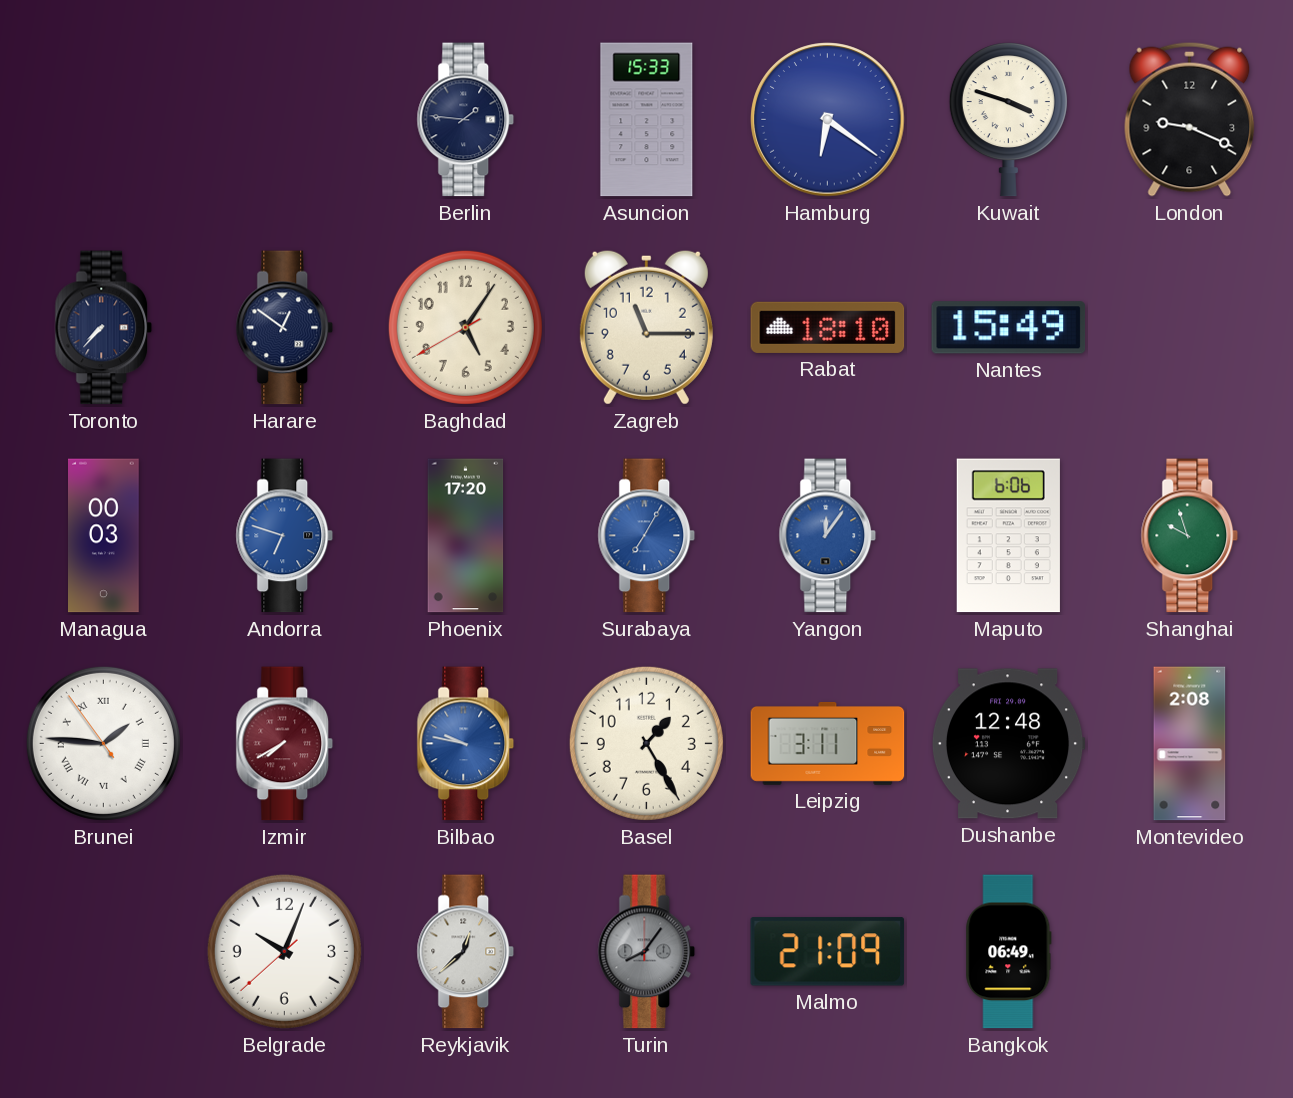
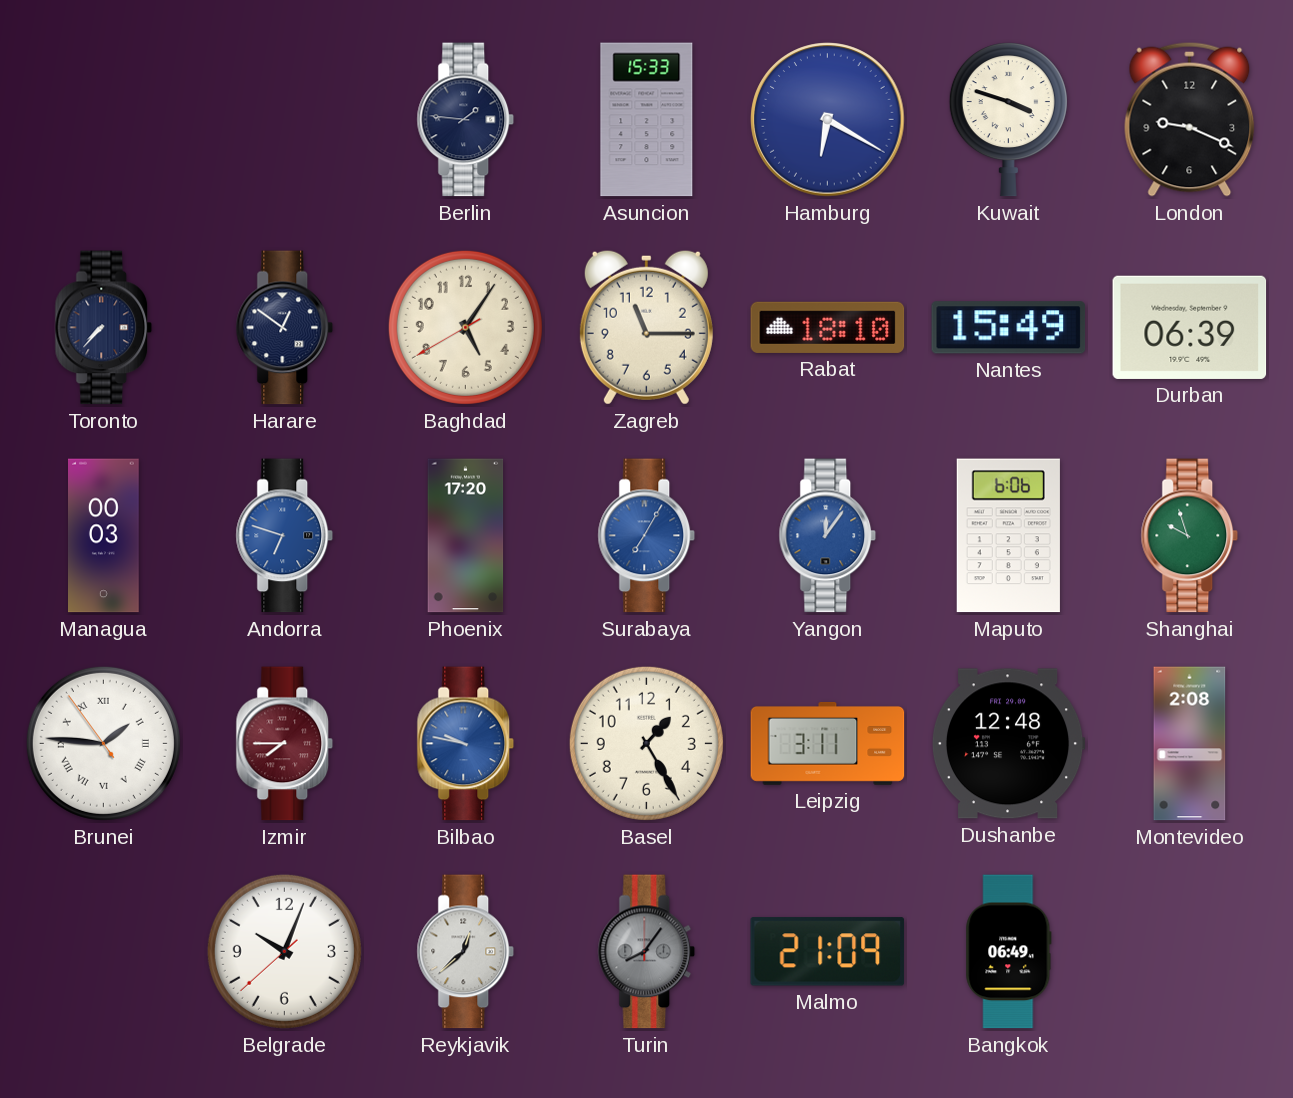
Hamburg: 6:21 -> 6:20
Durban: none -> 06:39
Izmir: 7:40 -> 7:45
